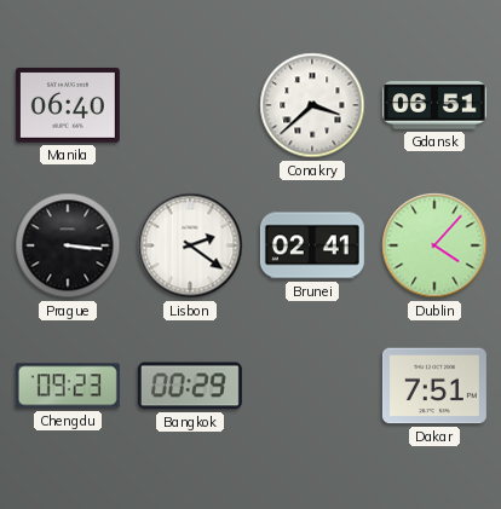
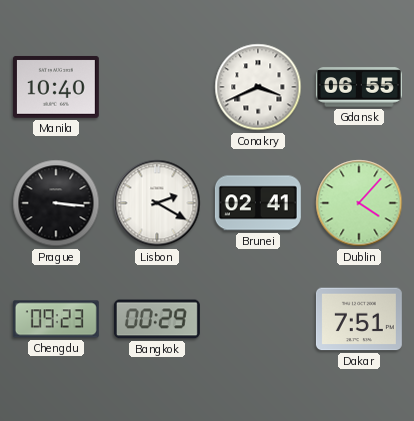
Manila: 06:40 -> 10:40
Conakry: 3:38 -> 3:41
Gdansk: 06:51 -> 06:55
Lisbon: 2:21 -> 2:20
